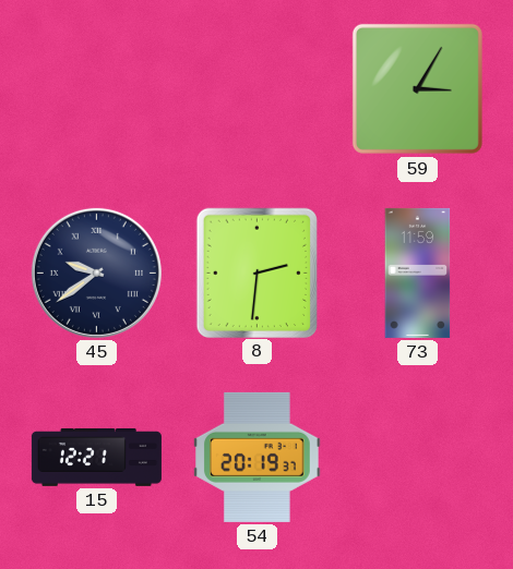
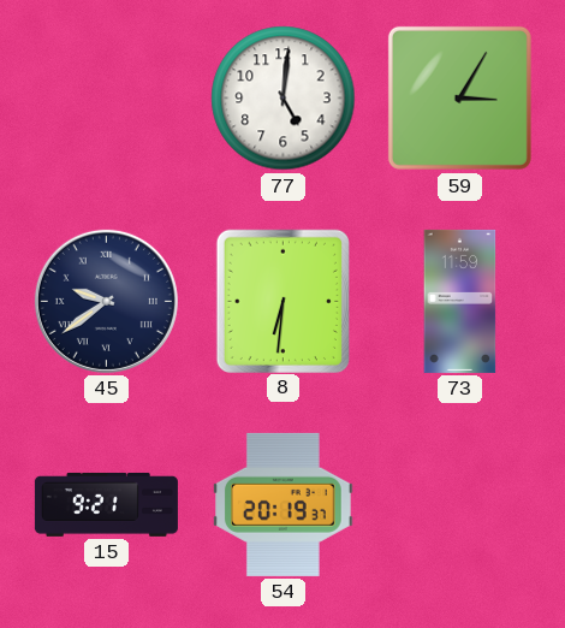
77: none -> 5:01
8: 2:31 -> 6:31
15: 12:21 -> 9:21
